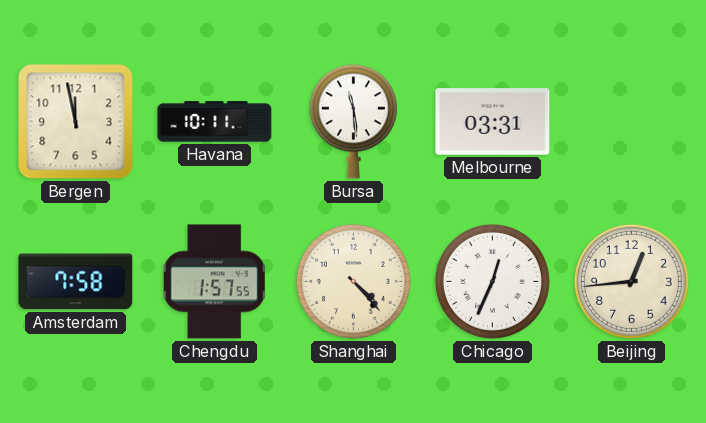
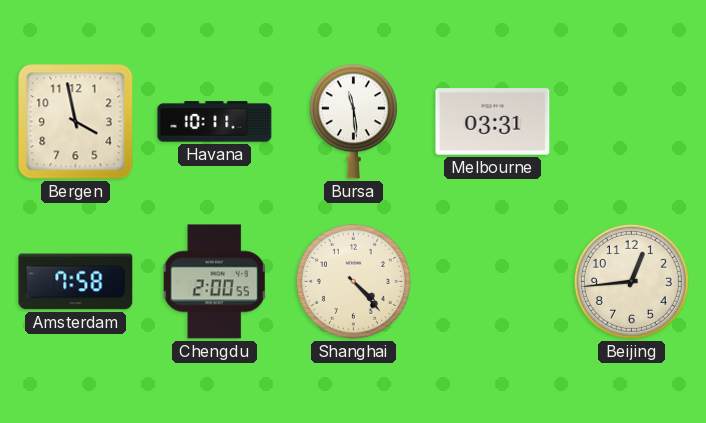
Bergen: 11:58 -> 3:58
Chengdu: 1:57 -> 2:00
Chicago: 12:34 -> none
